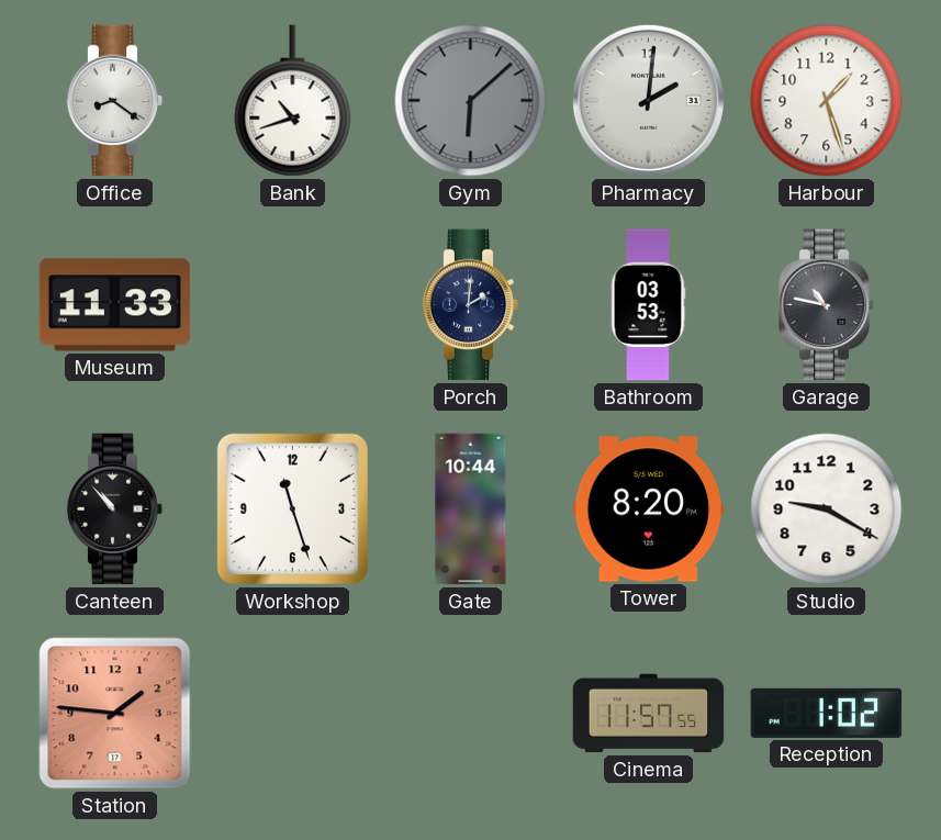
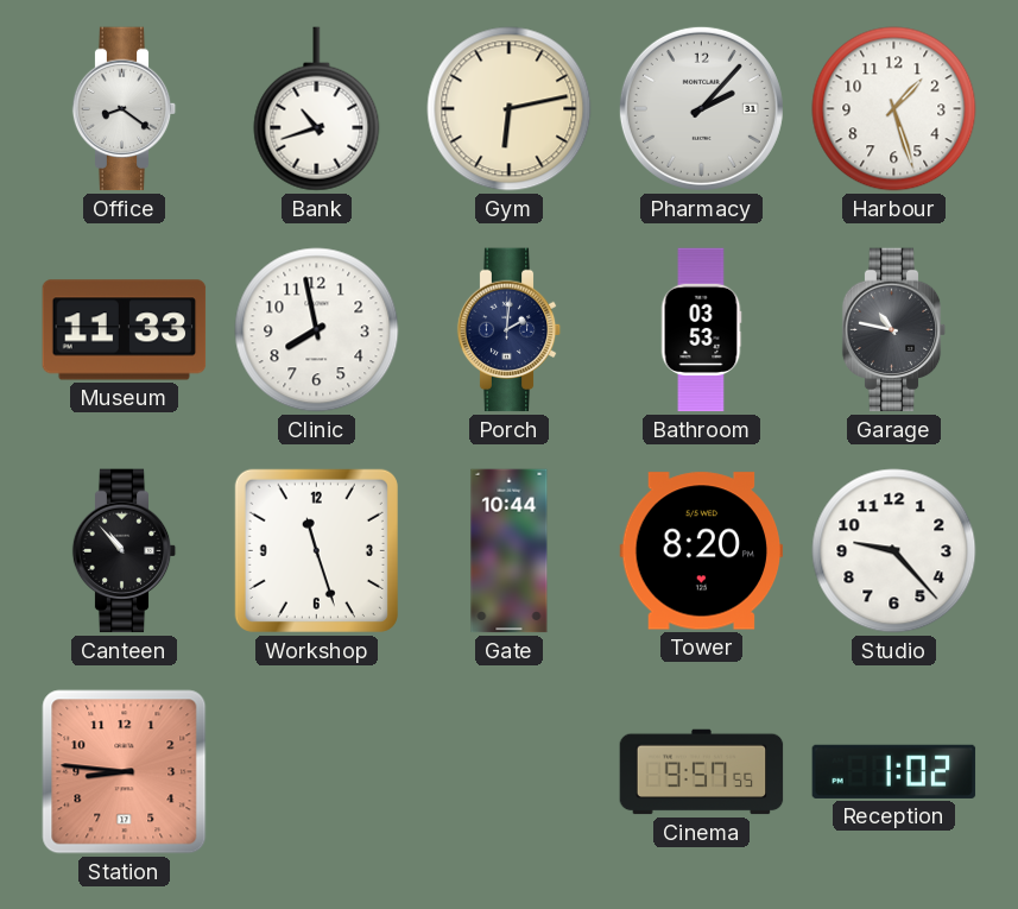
Gym: 6:08 -> 6:13
Gym dial: grey -> cream
Pharmacy: 2:01 -> 2:07
Clinic: none -> 7:58
Studio: 9:20 -> 9:23
Station: 1:46 -> 8:46
Cinema: 11:57 -> 9:57
